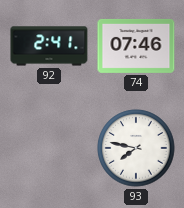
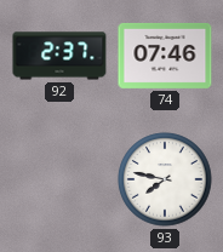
92: 2:41 -> 2:37
